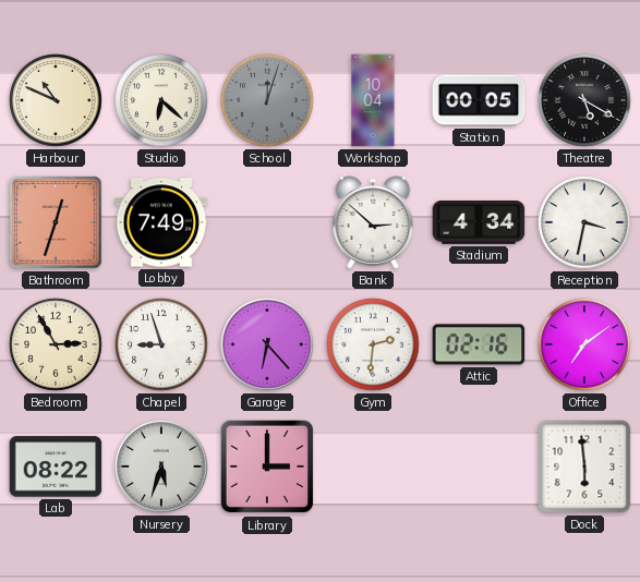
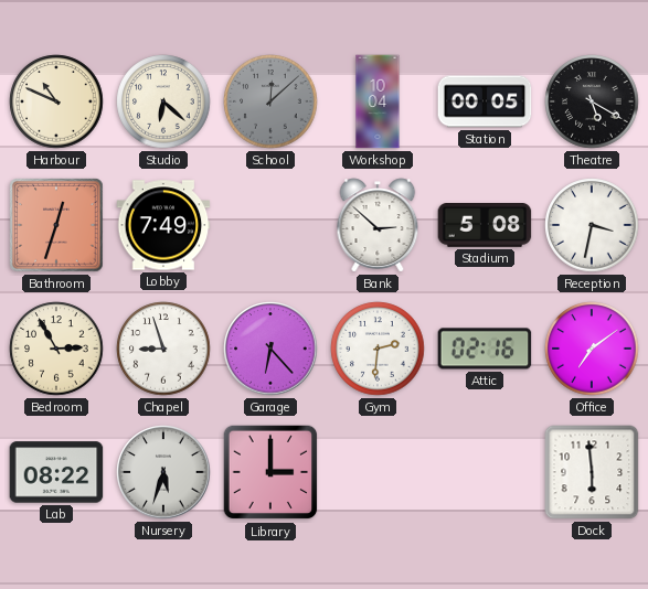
School: 12:03 -> 12:08
Stadium: 4:34 -> 5:08
